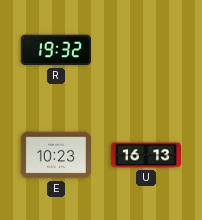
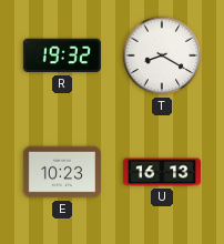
T: none -> 8:20
